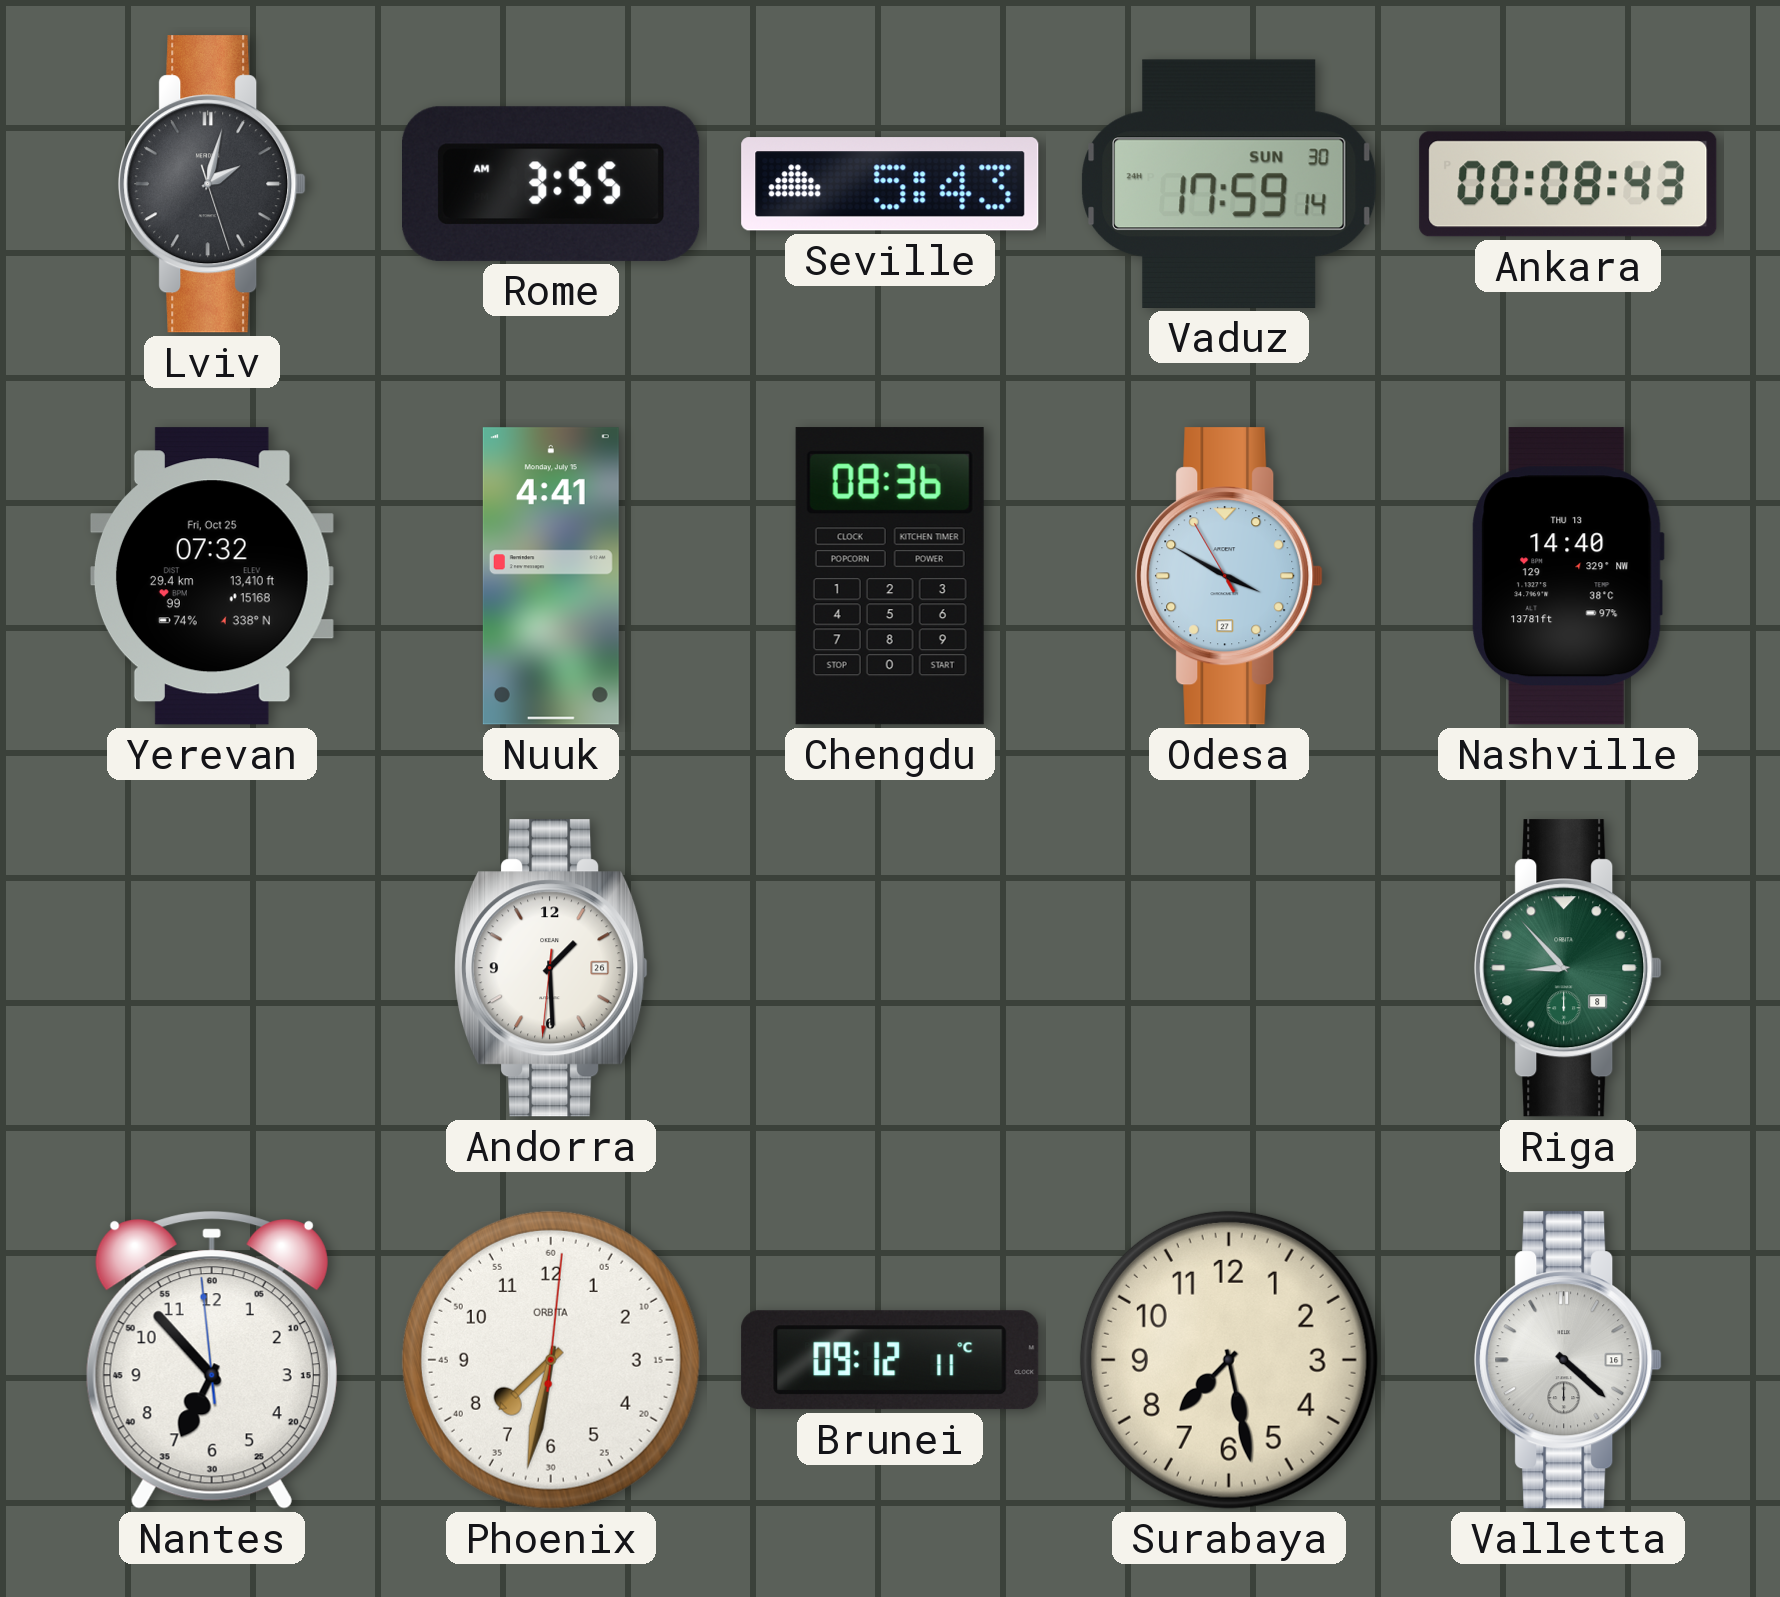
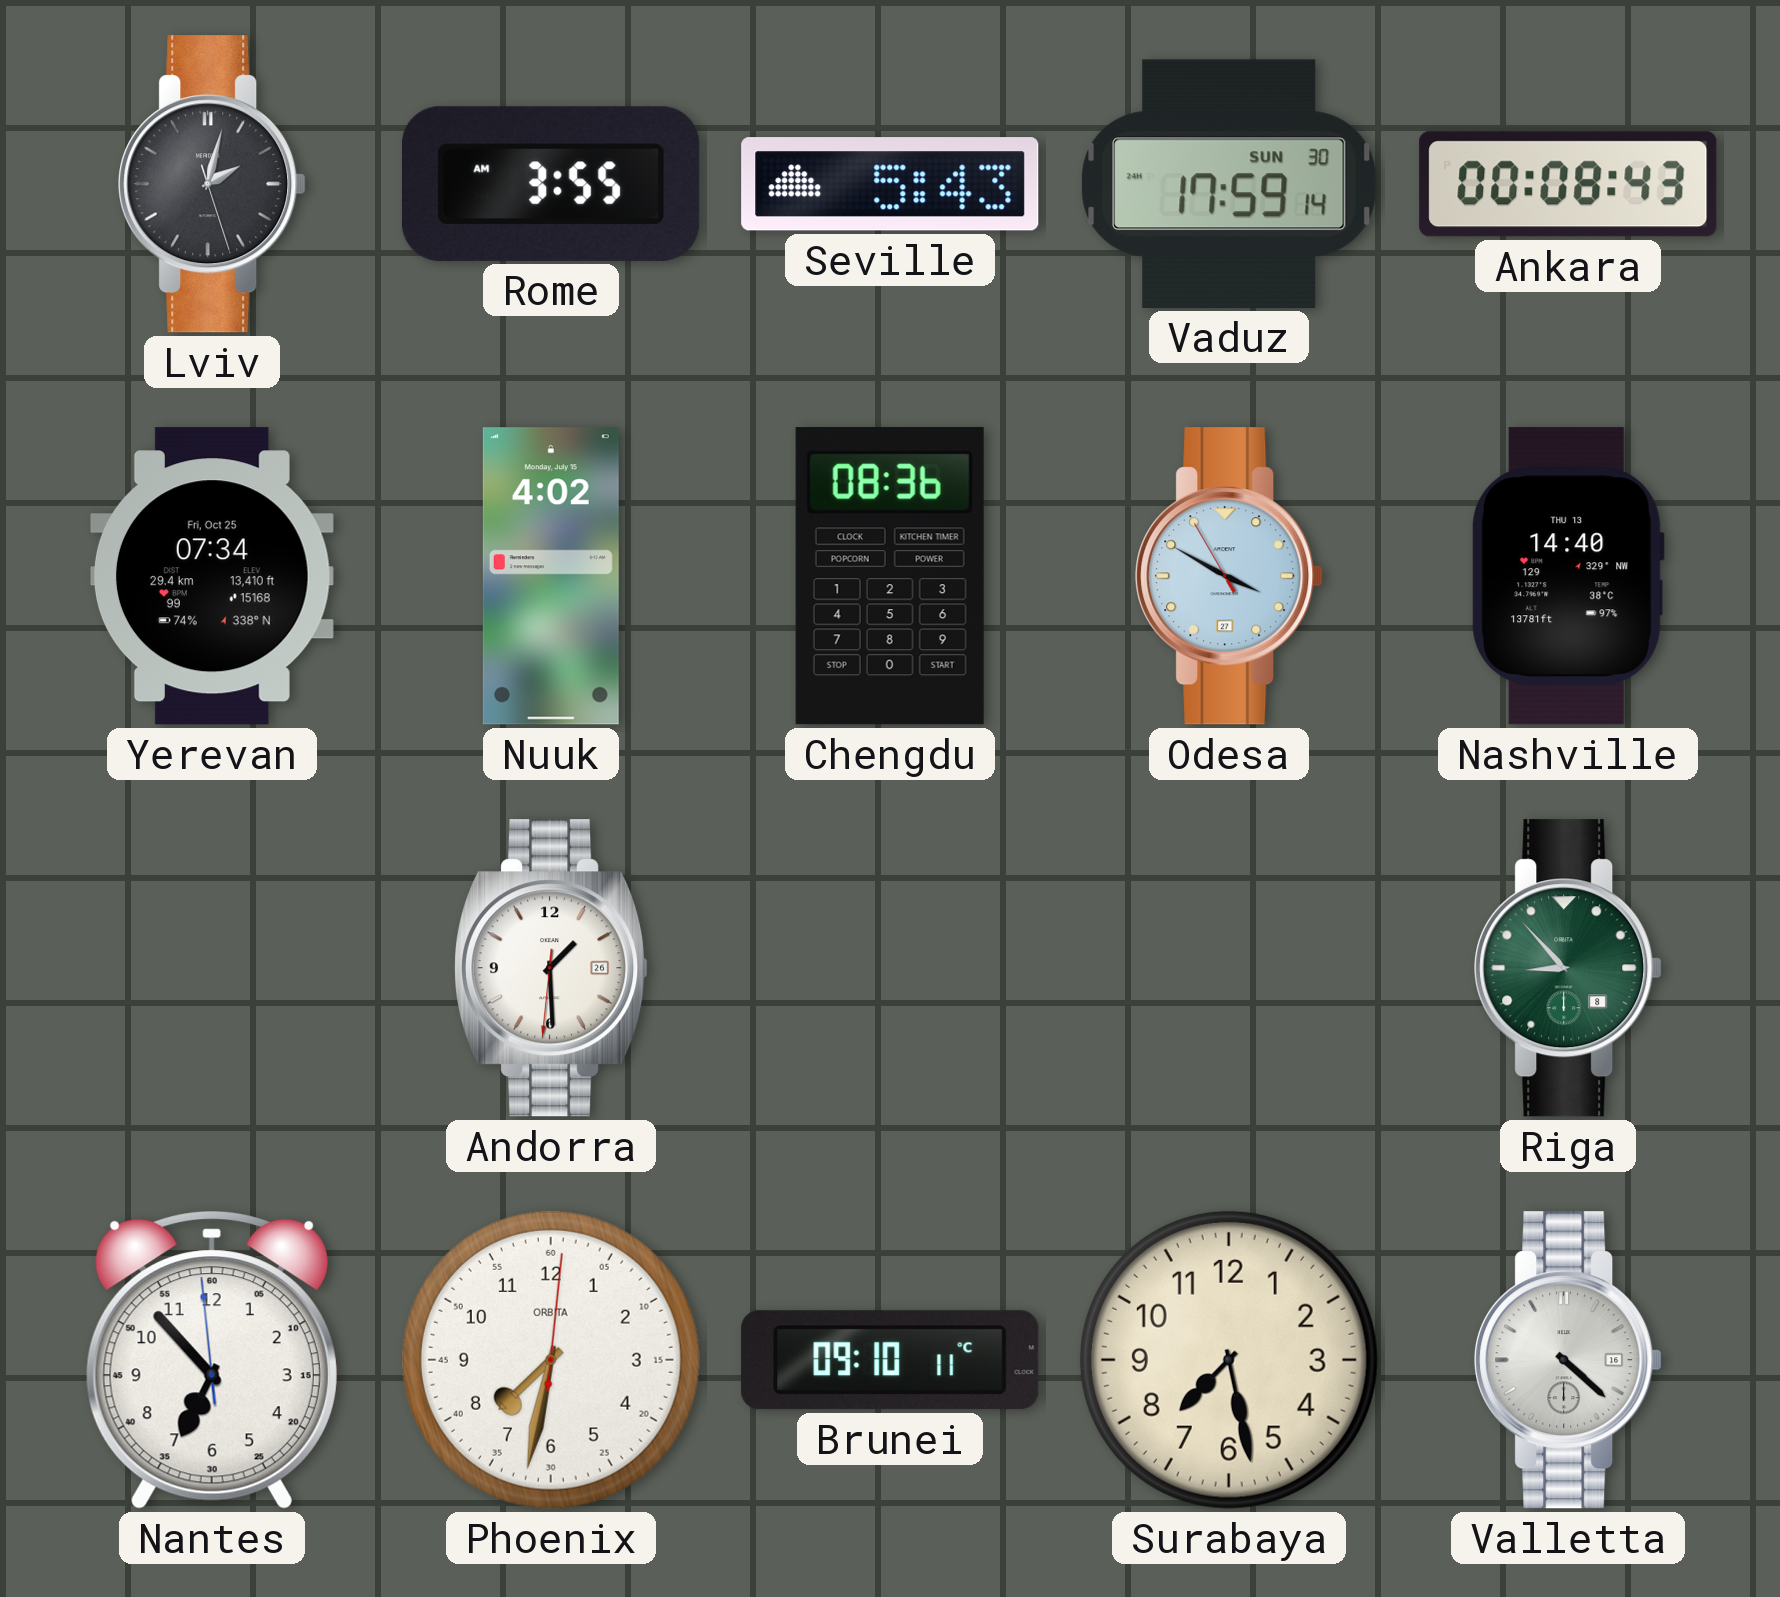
Yerevan: 07:32 -> 07:34
Nuuk: 4:41 -> 4:02
Brunei: 09:12 -> 09:10
